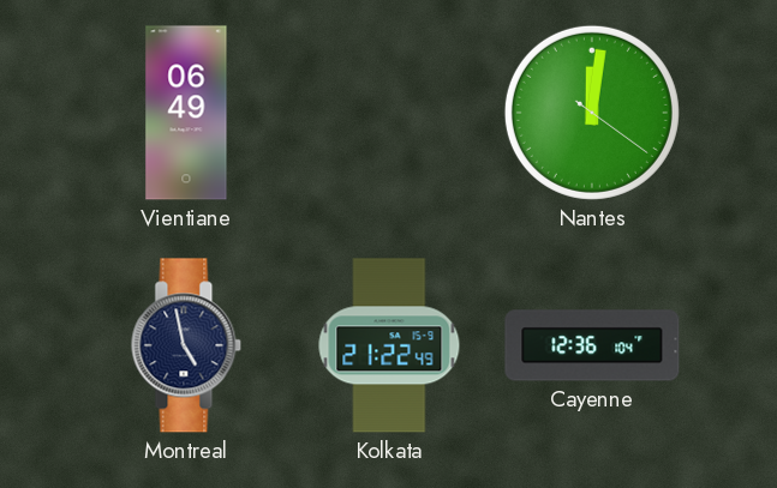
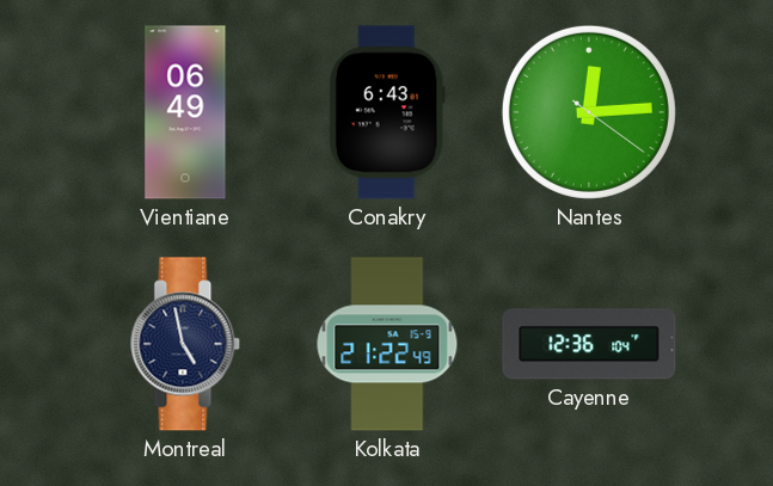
Conakry: none -> 6:43
Nantes: 12:01 -> 12:14
